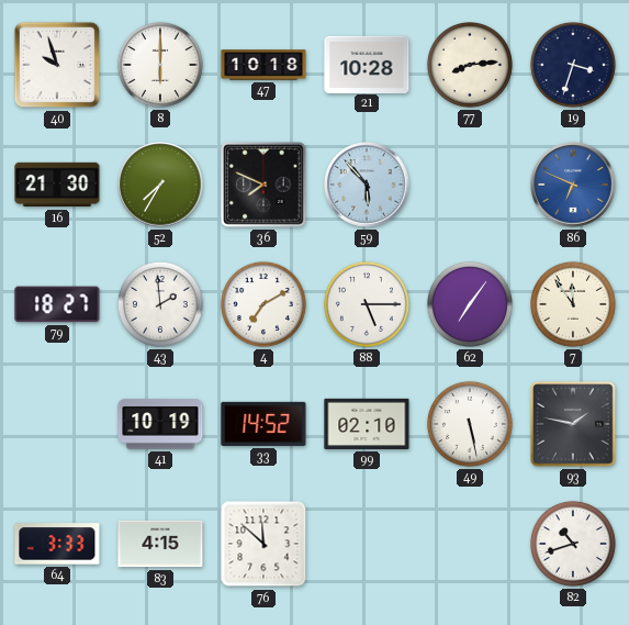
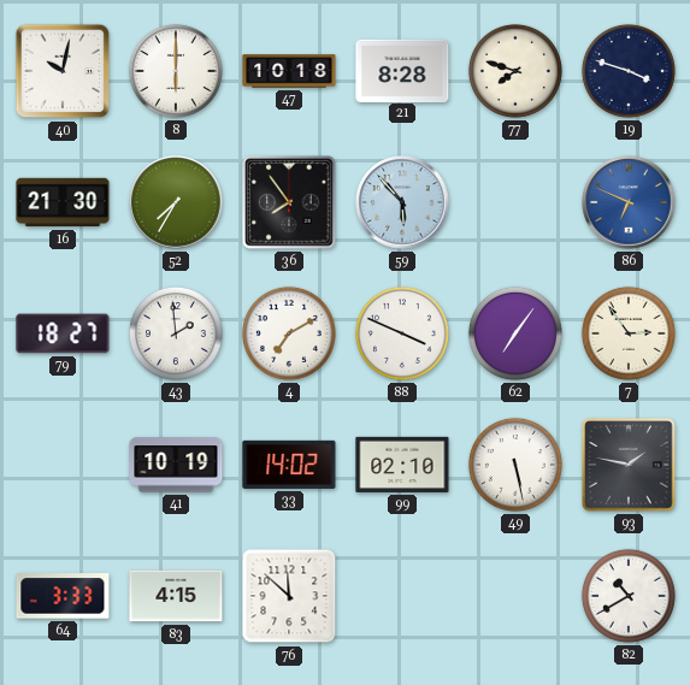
40: 9:57 -> 10:02
21: 10:28 -> 8:28
77: 8:14 -> 7:48
19: 3:33 -> 3:48
36: 7:49 -> 7:54
88: 5:15 -> 3:49
7: 11:54 -> 2:54
33: 14:52 -> 14:02
82: 10:42 -> 10:40
